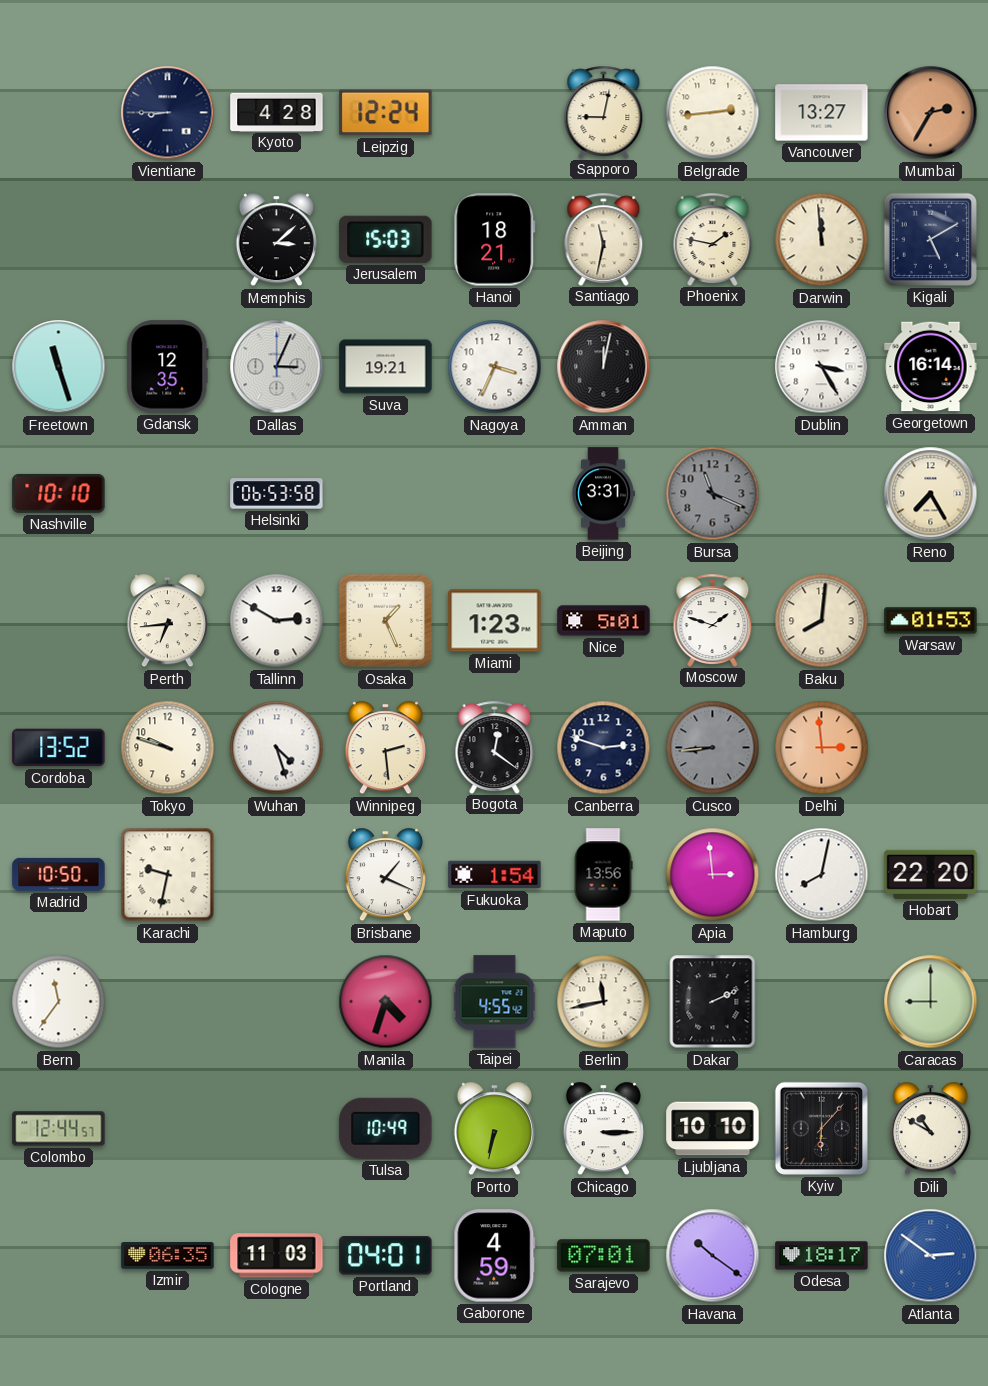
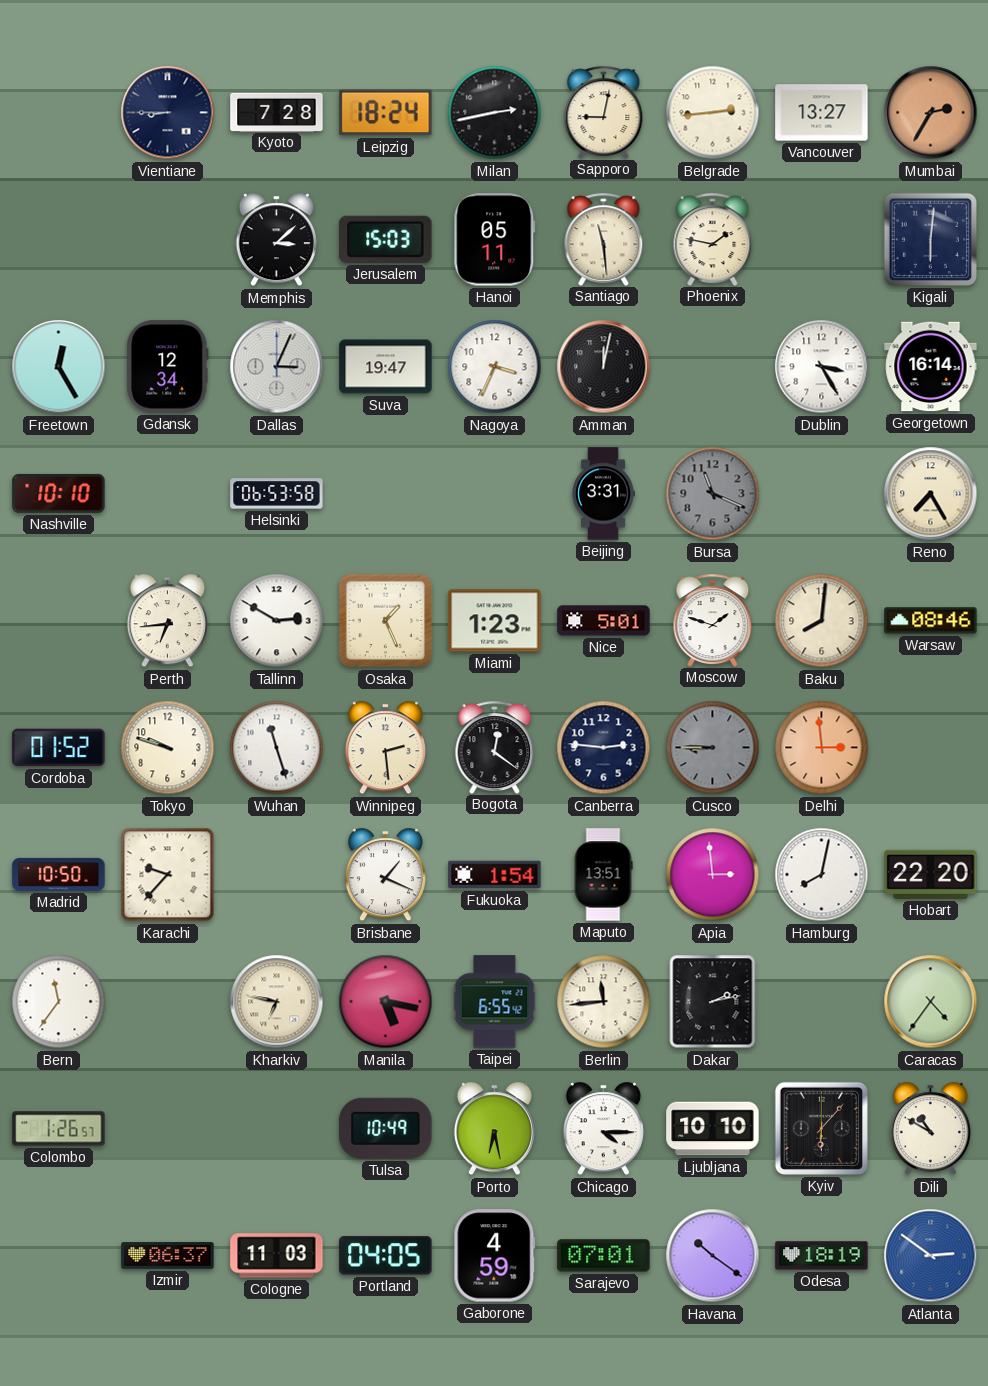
Kyoto: 4:28 -> 7:28
Leipzig: 12:24 -> 18:24
Milan: none -> 2:43
Hanoi: 18:21 -> 05:11
Santiago: 11:32 -> 11:29
Darwin: 11:59 -> none
Kigali: 5:10 -> 6:01
Freetown: 11:27 -> 12:25
Gdansk: 12:35 -> 12:34
Suva: 19:21 -> 19:47
Warsaw: 01:53 -> 08:46
Cordoba: 13:52 -> 01:52
Wuhan: 4:27 -> 11:27
Canberra: 2:48 -> 2:46
Cusco: 8:44 -> 8:45
Karachi: 9:32 -> 9:37
Maputo: 13:56 -> 13:51
Kharkiv: none -> 6:47
Manila: 4:33 -> 5:17
Taipei: 4:55 -> 6:55
Berlin: 11:43 -> 11:44
Dakar: 2:11 -> 2:13
Caracas: 9:00 -> 4:36
Colombo: 12:44 -> 1:26
Porto: 6:32 -> 6:28
Chicago: 3:15 -> 4:15
Izmir: 06:35 -> 06:37
Portland: 04:01 -> 04:05
Odesa: 18:17 -> 18:19
